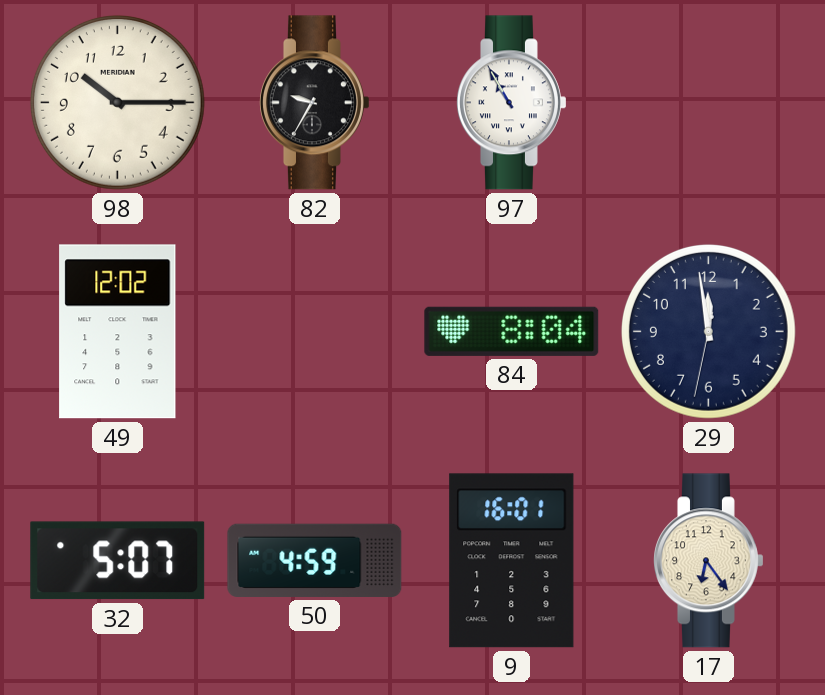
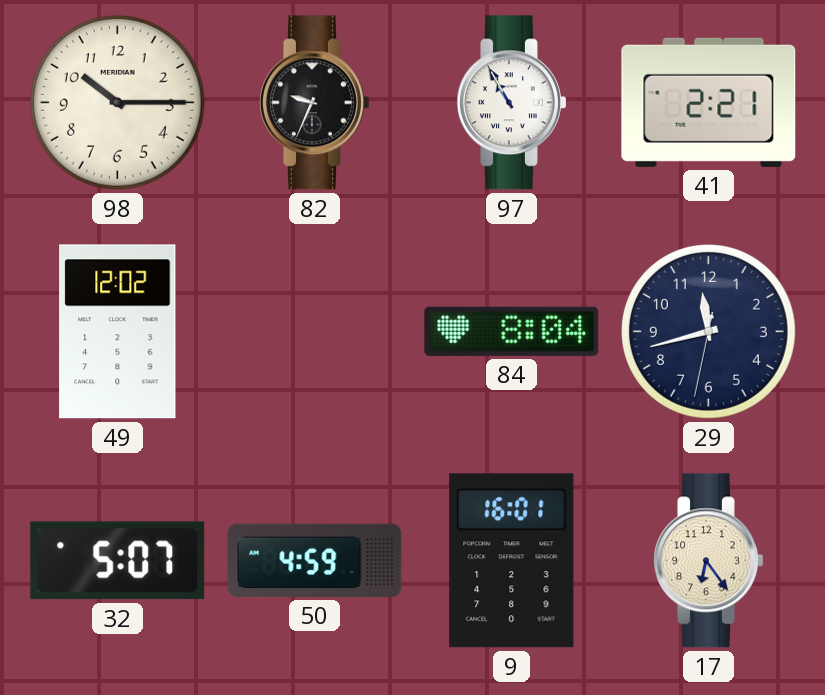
82: 9:35 -> 9:34
41: none -> 2:21
29: 11:58 -> 11:42
